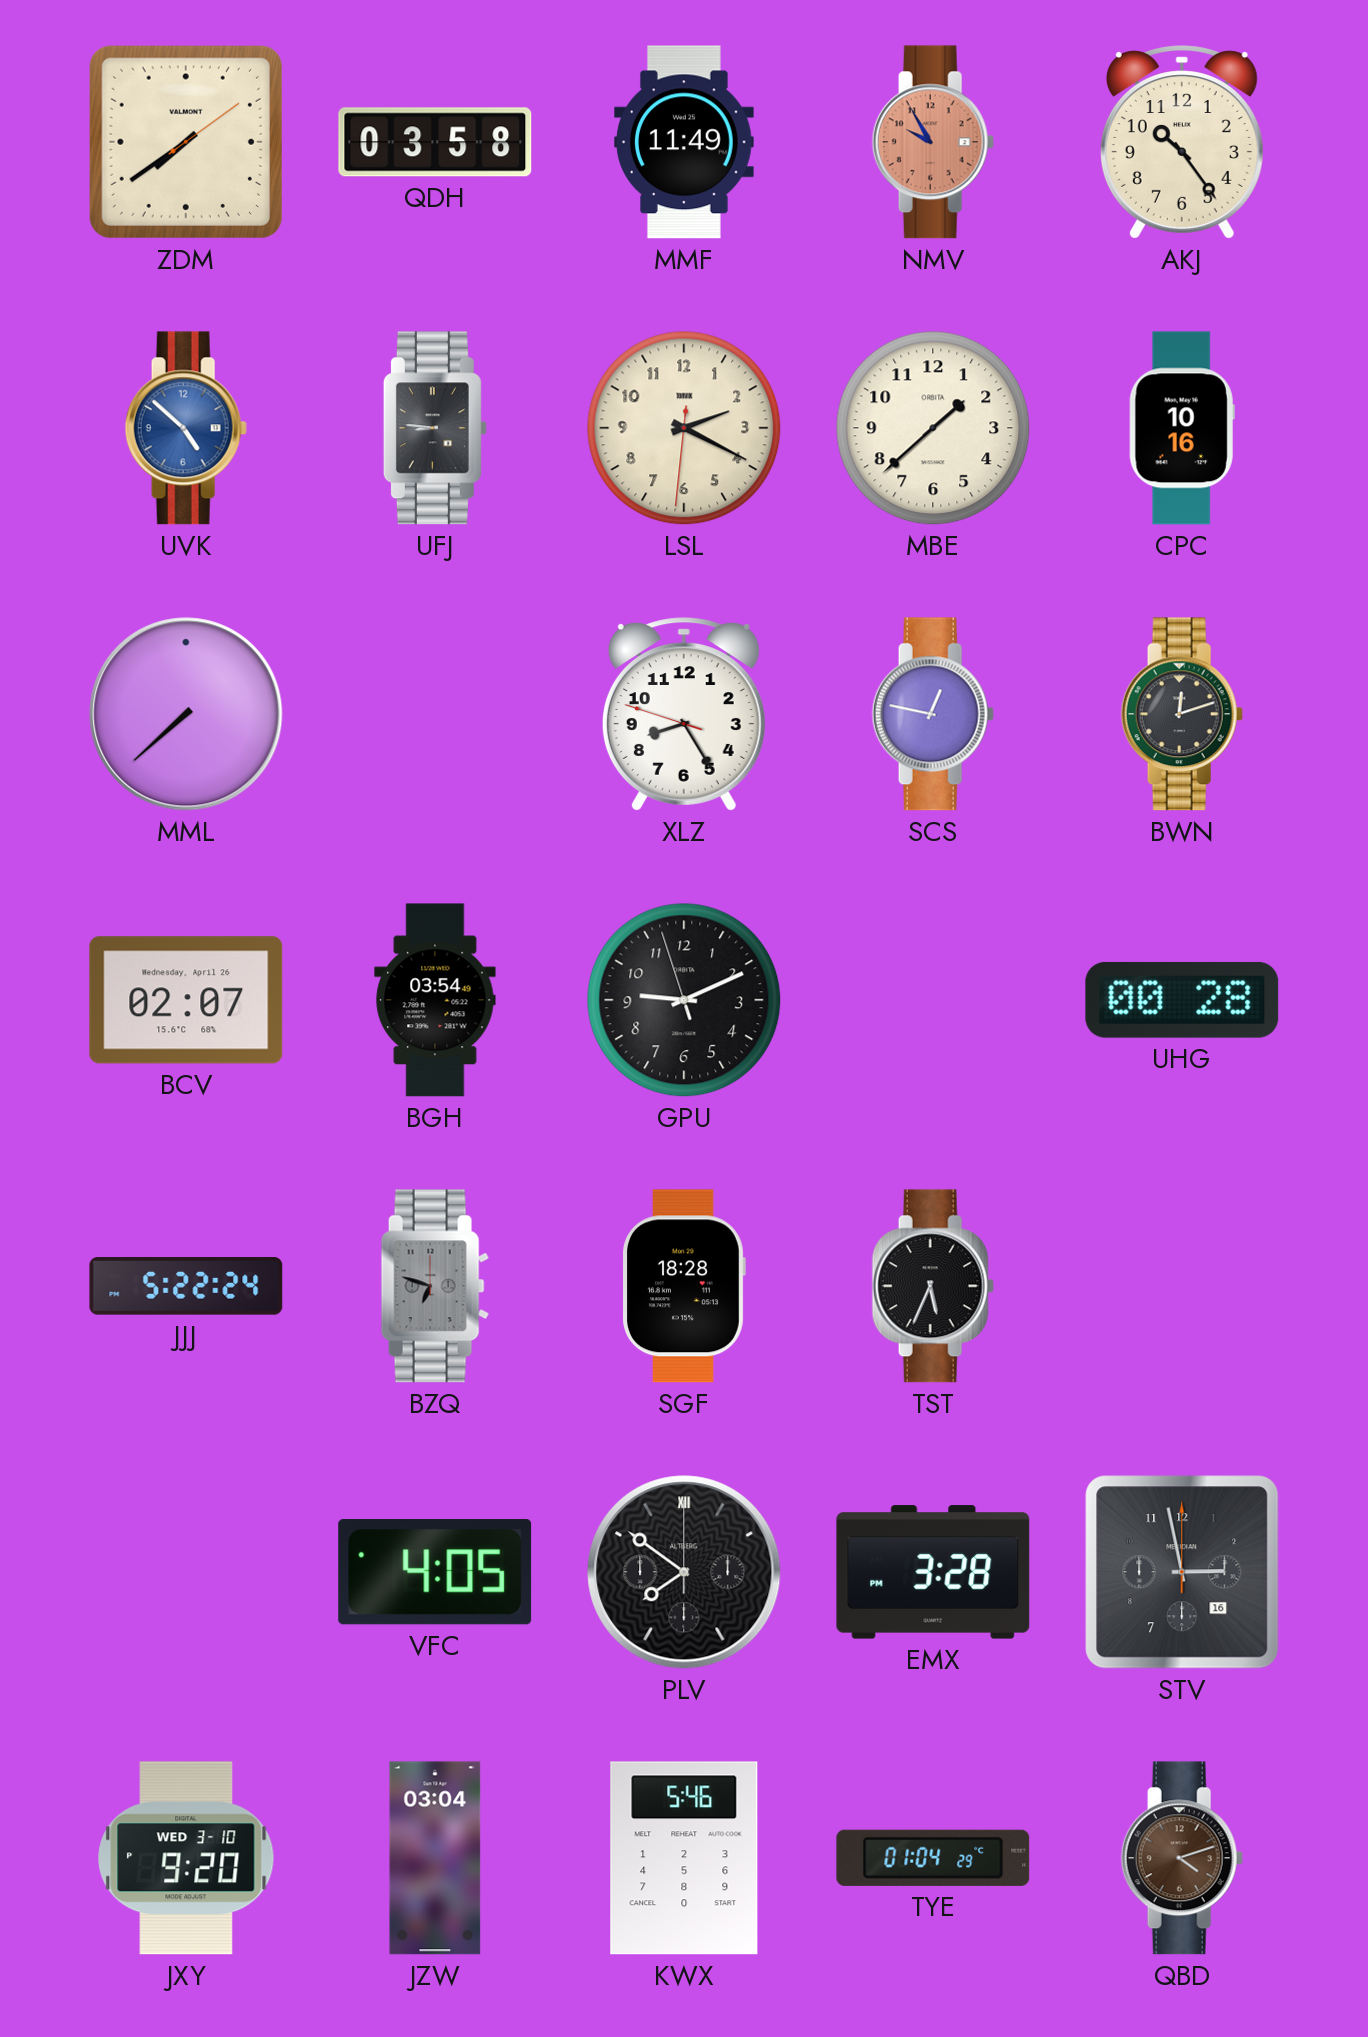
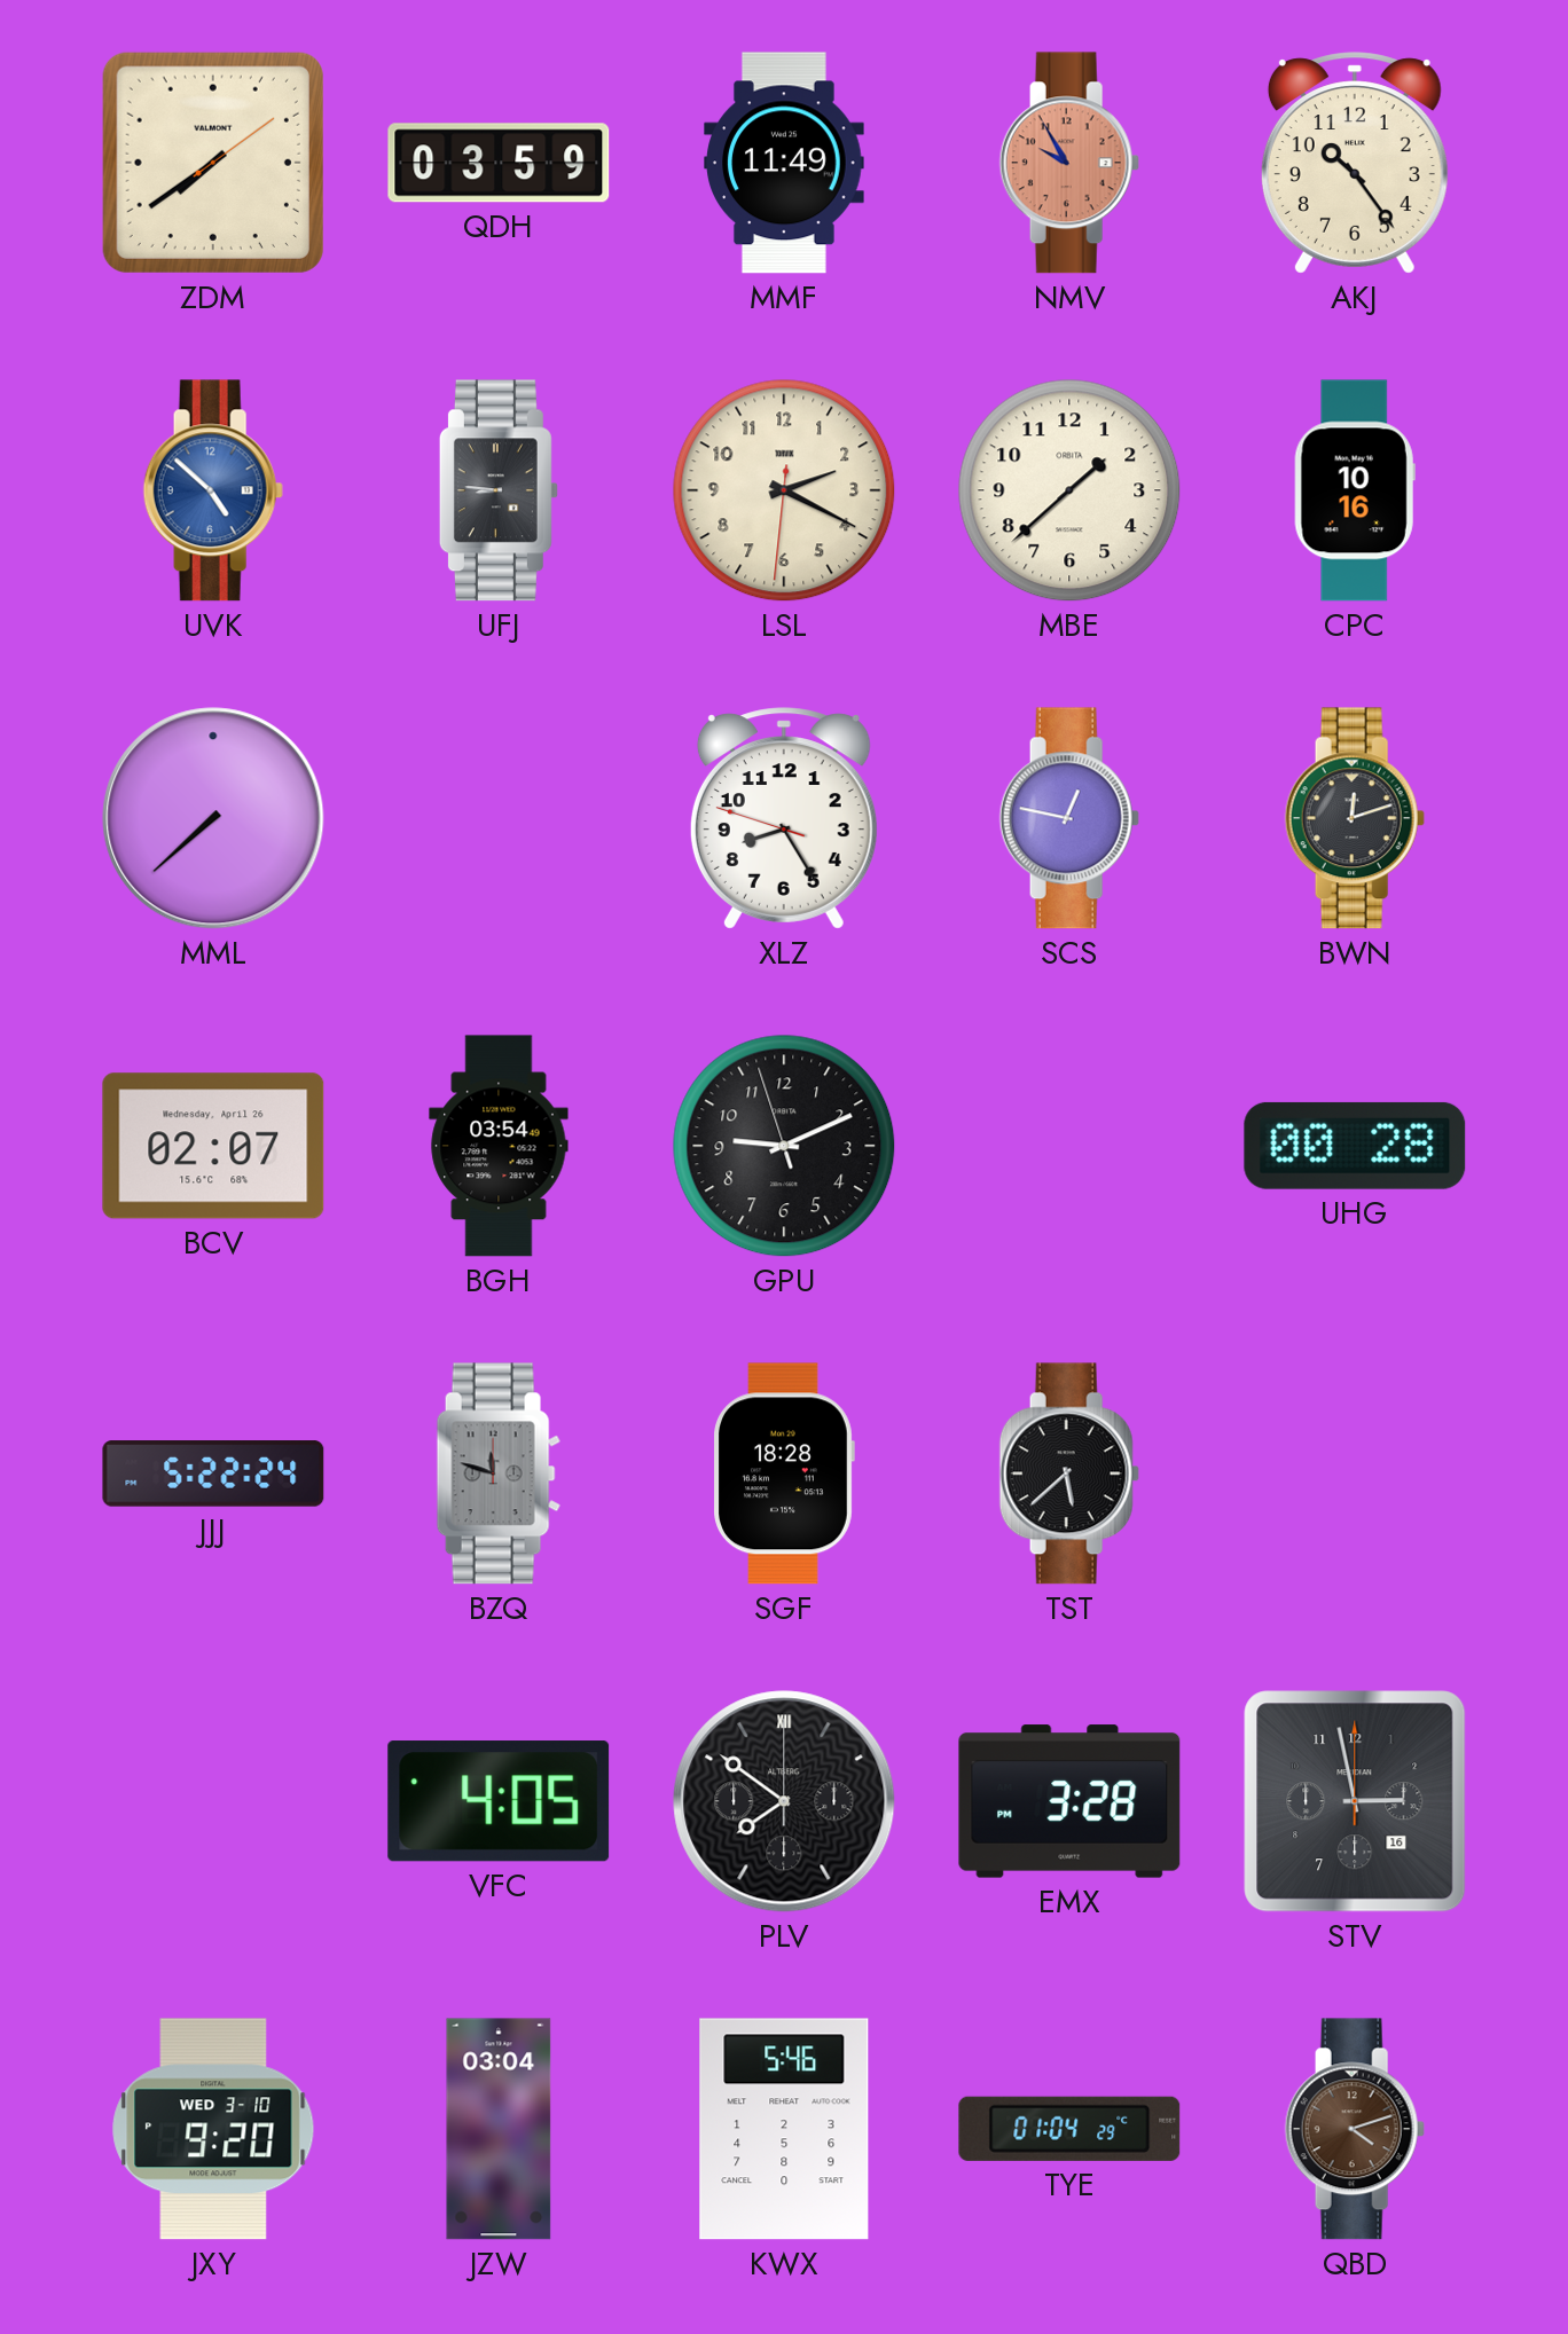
QDH: 03:58 -> 03:59
BZQ: 6:48 -> 11:48
TST: 5:34 -> 5:38
